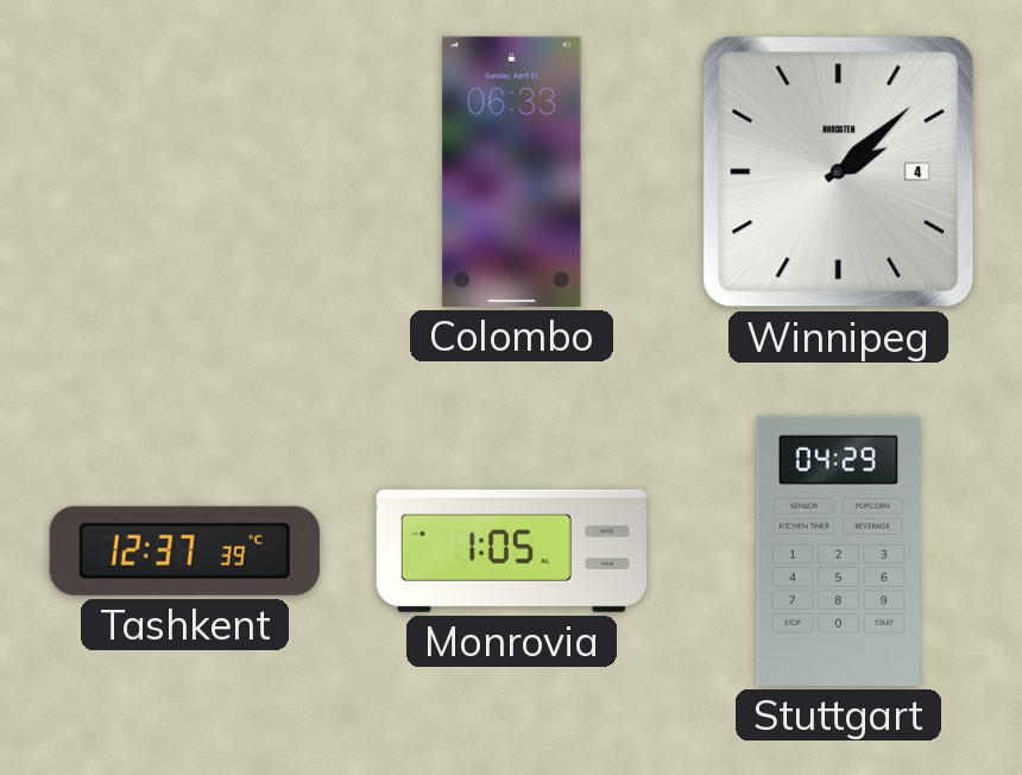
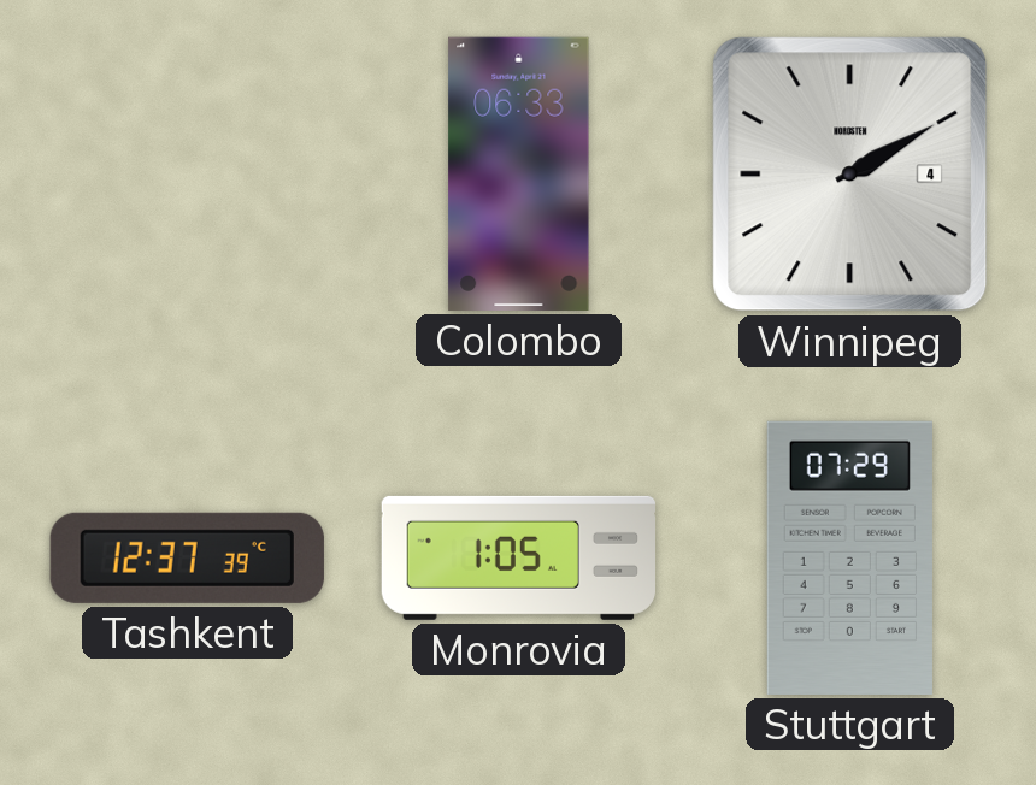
Winnipeg: 2:08 -> 2:10
Stuttgart: 04:29 -> 07:29
